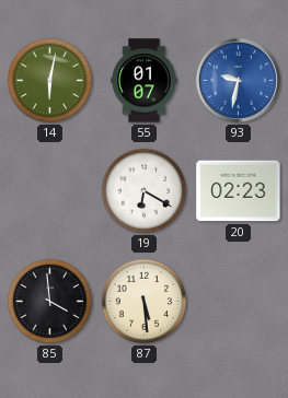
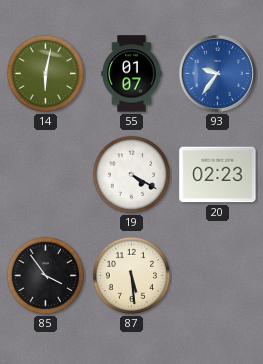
93: 9:32 -> 9:36
19: 6:20 -> 4:20
85: 3:59 -> 3:54
